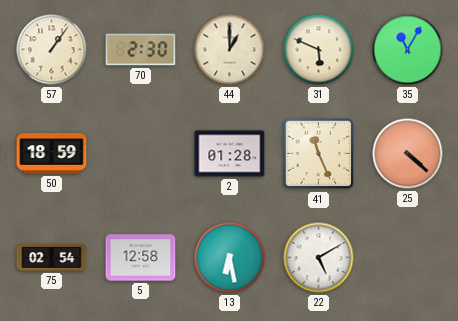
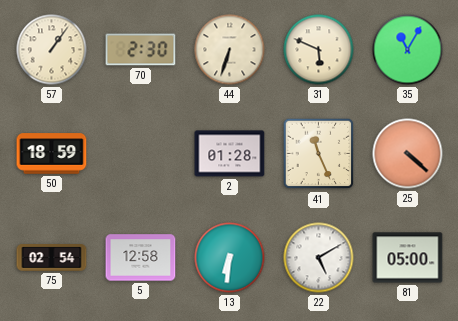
44: 1:00 -> 6:33
13: 6:28 -> 6:31
81: none -> 05:00
